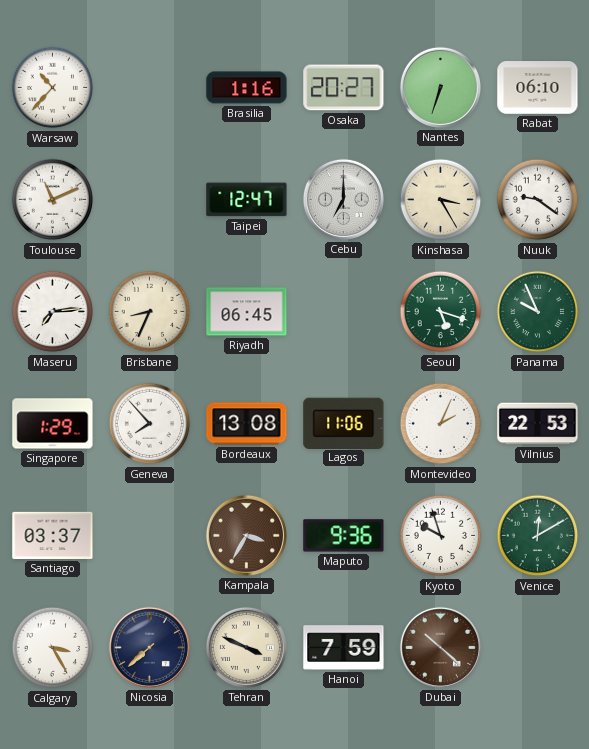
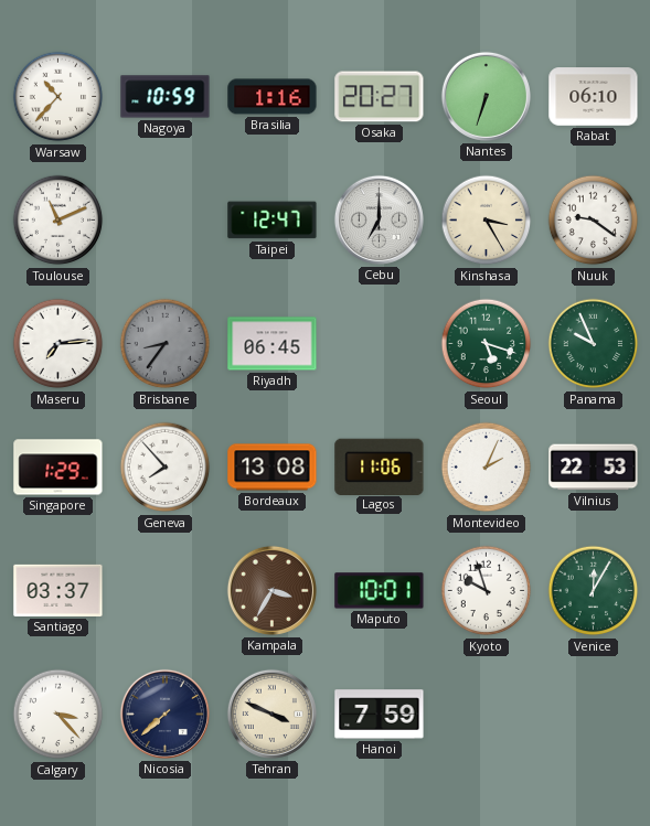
Nagoya: none -> 10:59
Brisbane: 8:34 -> 8:36
Brisbane dial: cream -> grey
Maputo: 9:36 -> 10:01
Venice: 12:10 -> 12:05
Calgary: 3:25 -> 3:23
Dubai: 10:22 -> none
